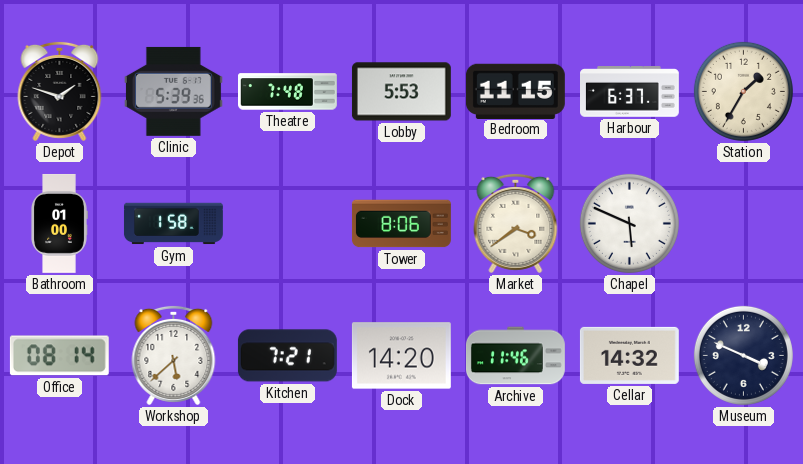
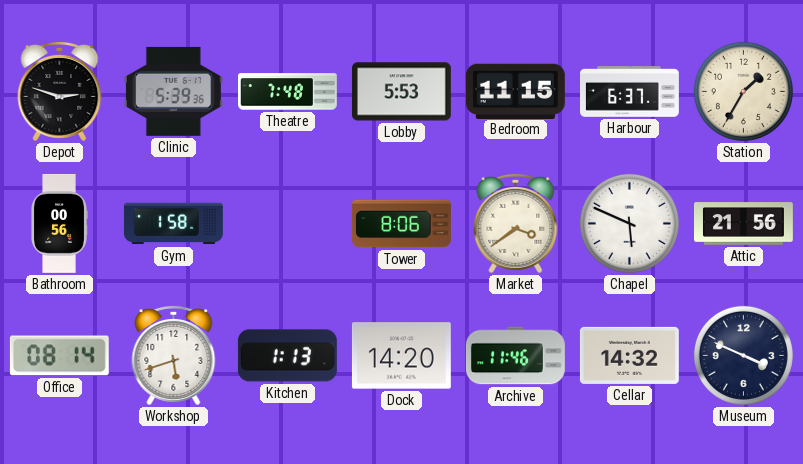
Depot: 1:48 -> 2:48
Bathroom: 01:00 -> 00:56
Attic: none -> 21:56
Workshop: 5:38 -> 5:42
Kitchen: 7:21 -> 1:13
